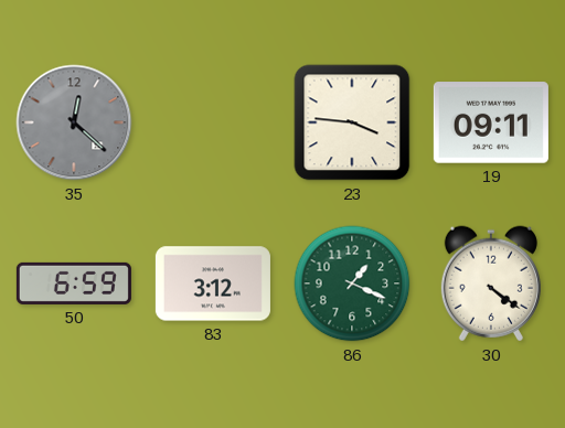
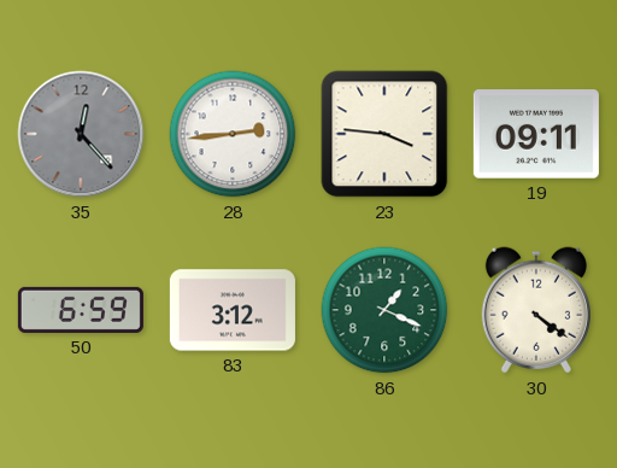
35: 12:22 -> 12:23
28: none -> 2:44
